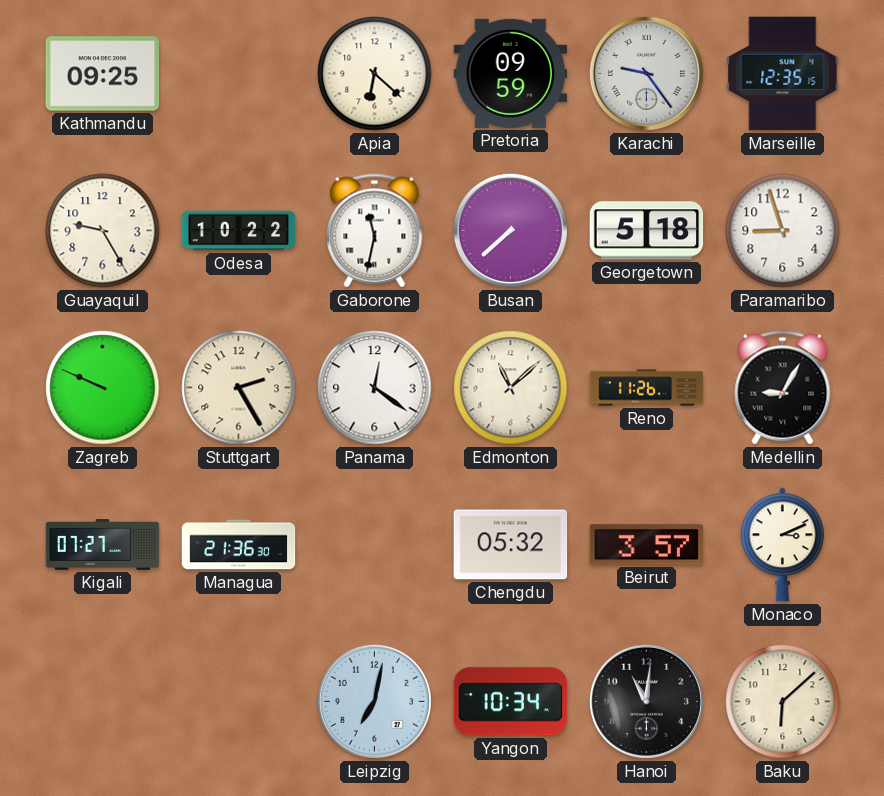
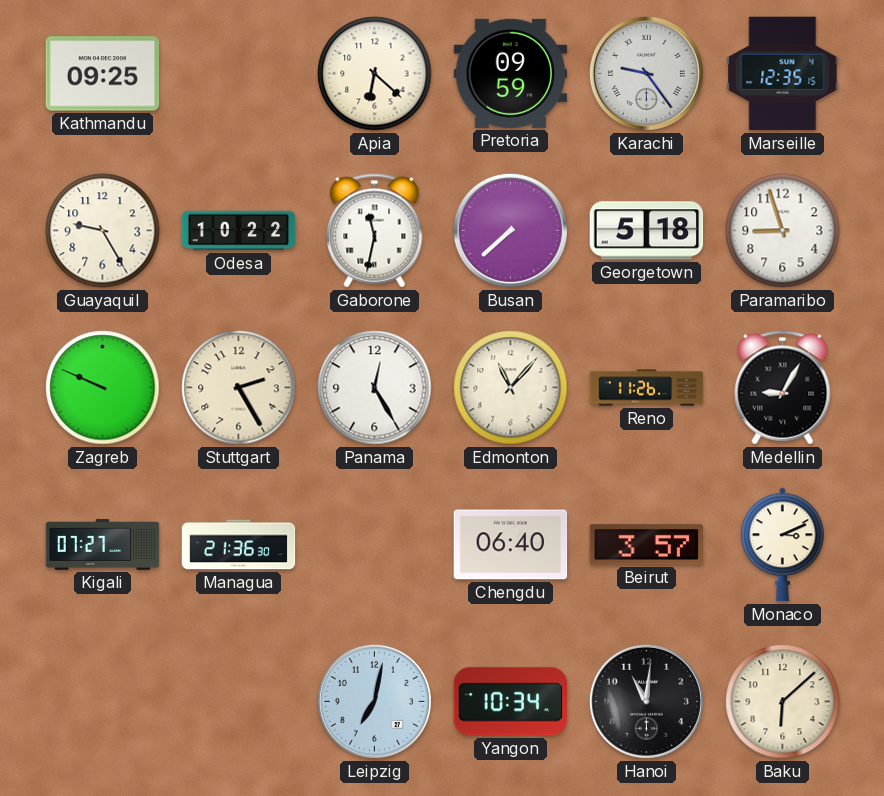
Panama: 12:21 -> 12:25
Edmonton: 11:08 -> 11:07
Chengdu: 05:32 -> 06:40
